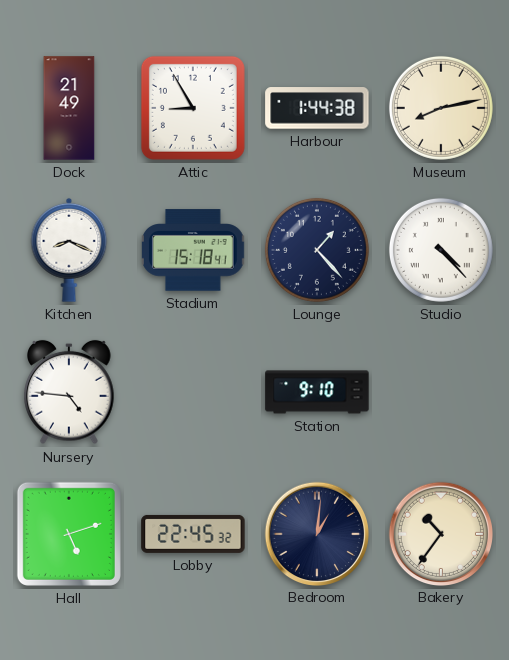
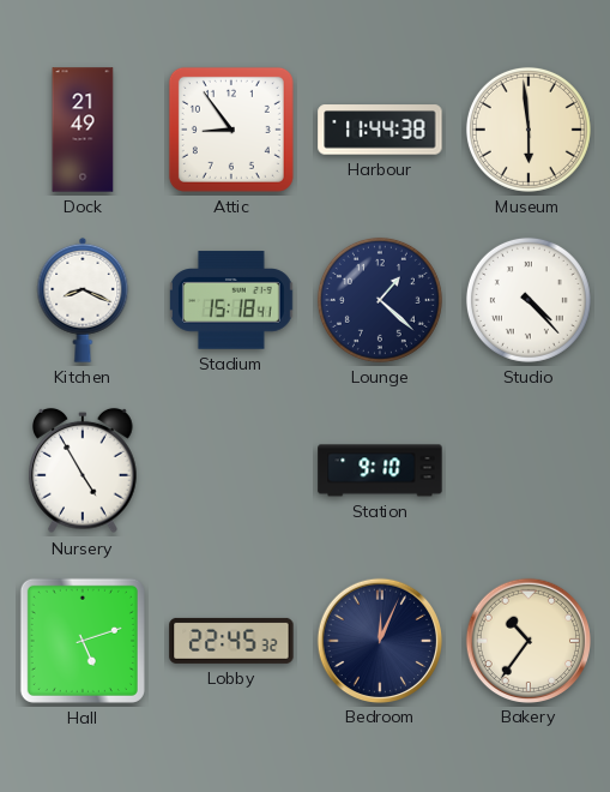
Attic: 8:55 -> 8:54
Harbour: 1:44 -> 11:44
Museum: 8:13 -> 5:59
Lounge: 1:23 -> 1:22
Nursery: 4:46 -> 4:55
Bedroom: 1:01 -> 12:04
